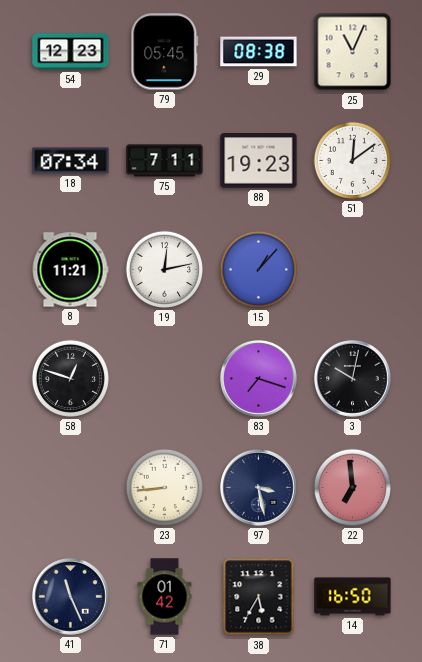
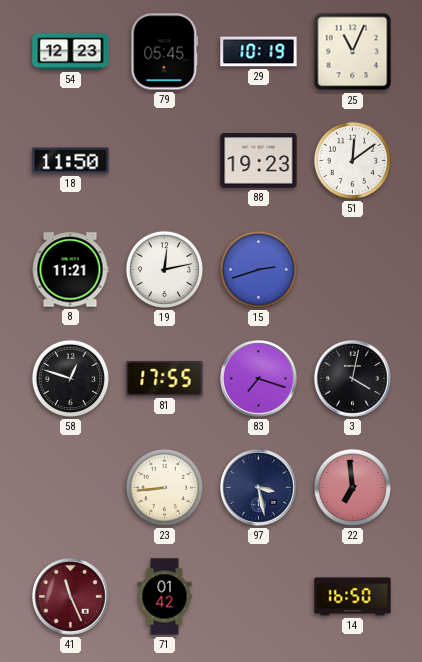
29: 08:38 -> 10:19
18: 07:34 -> 11:50
75: 7:11 -> none
15: 1:07 -> 2:42
81: none -> 17:55
3: 10:02 -> 4:02
41 dial: navy -> burgundy
38: 5:35 -> none
